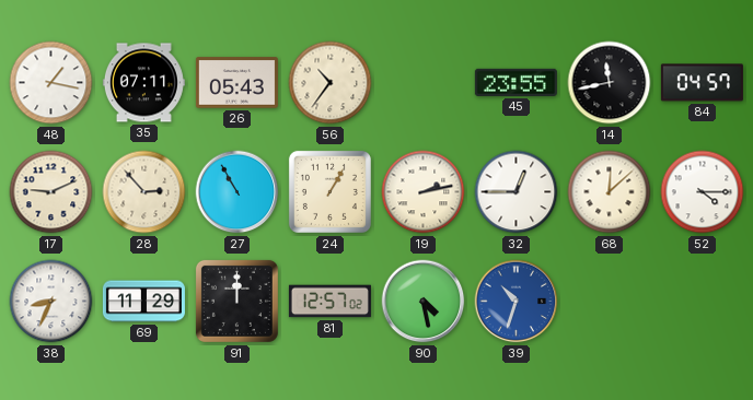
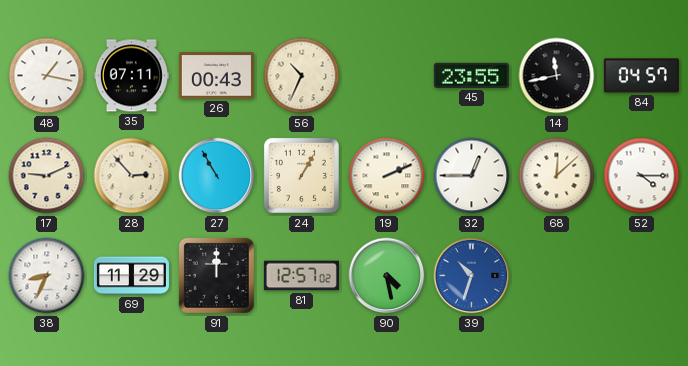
26: 05:43 -> 00:43
56: 10:36 -> 10:34
19: 2:13 -> 2:11
